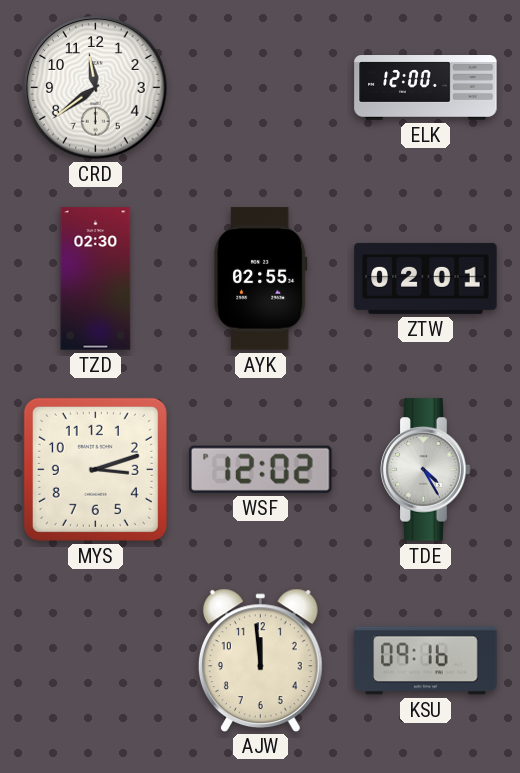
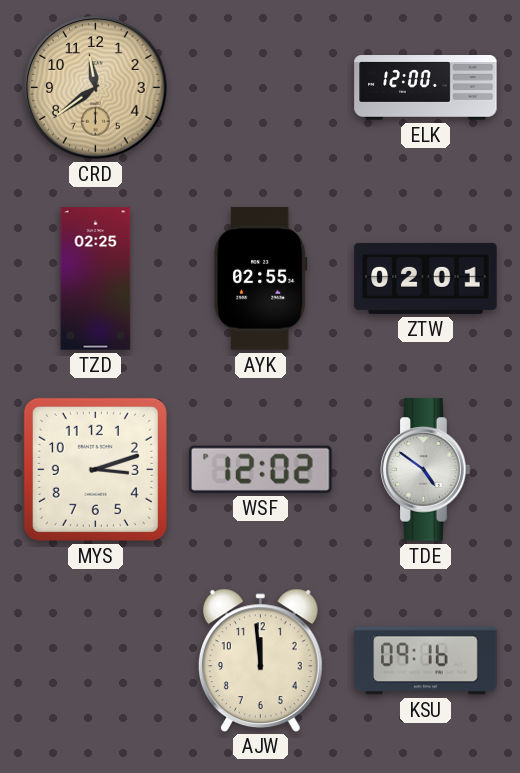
CRD dial: white -> champagne
TZD: 02:30 -> 02:25
TDE: 4:25 -> 4:51
